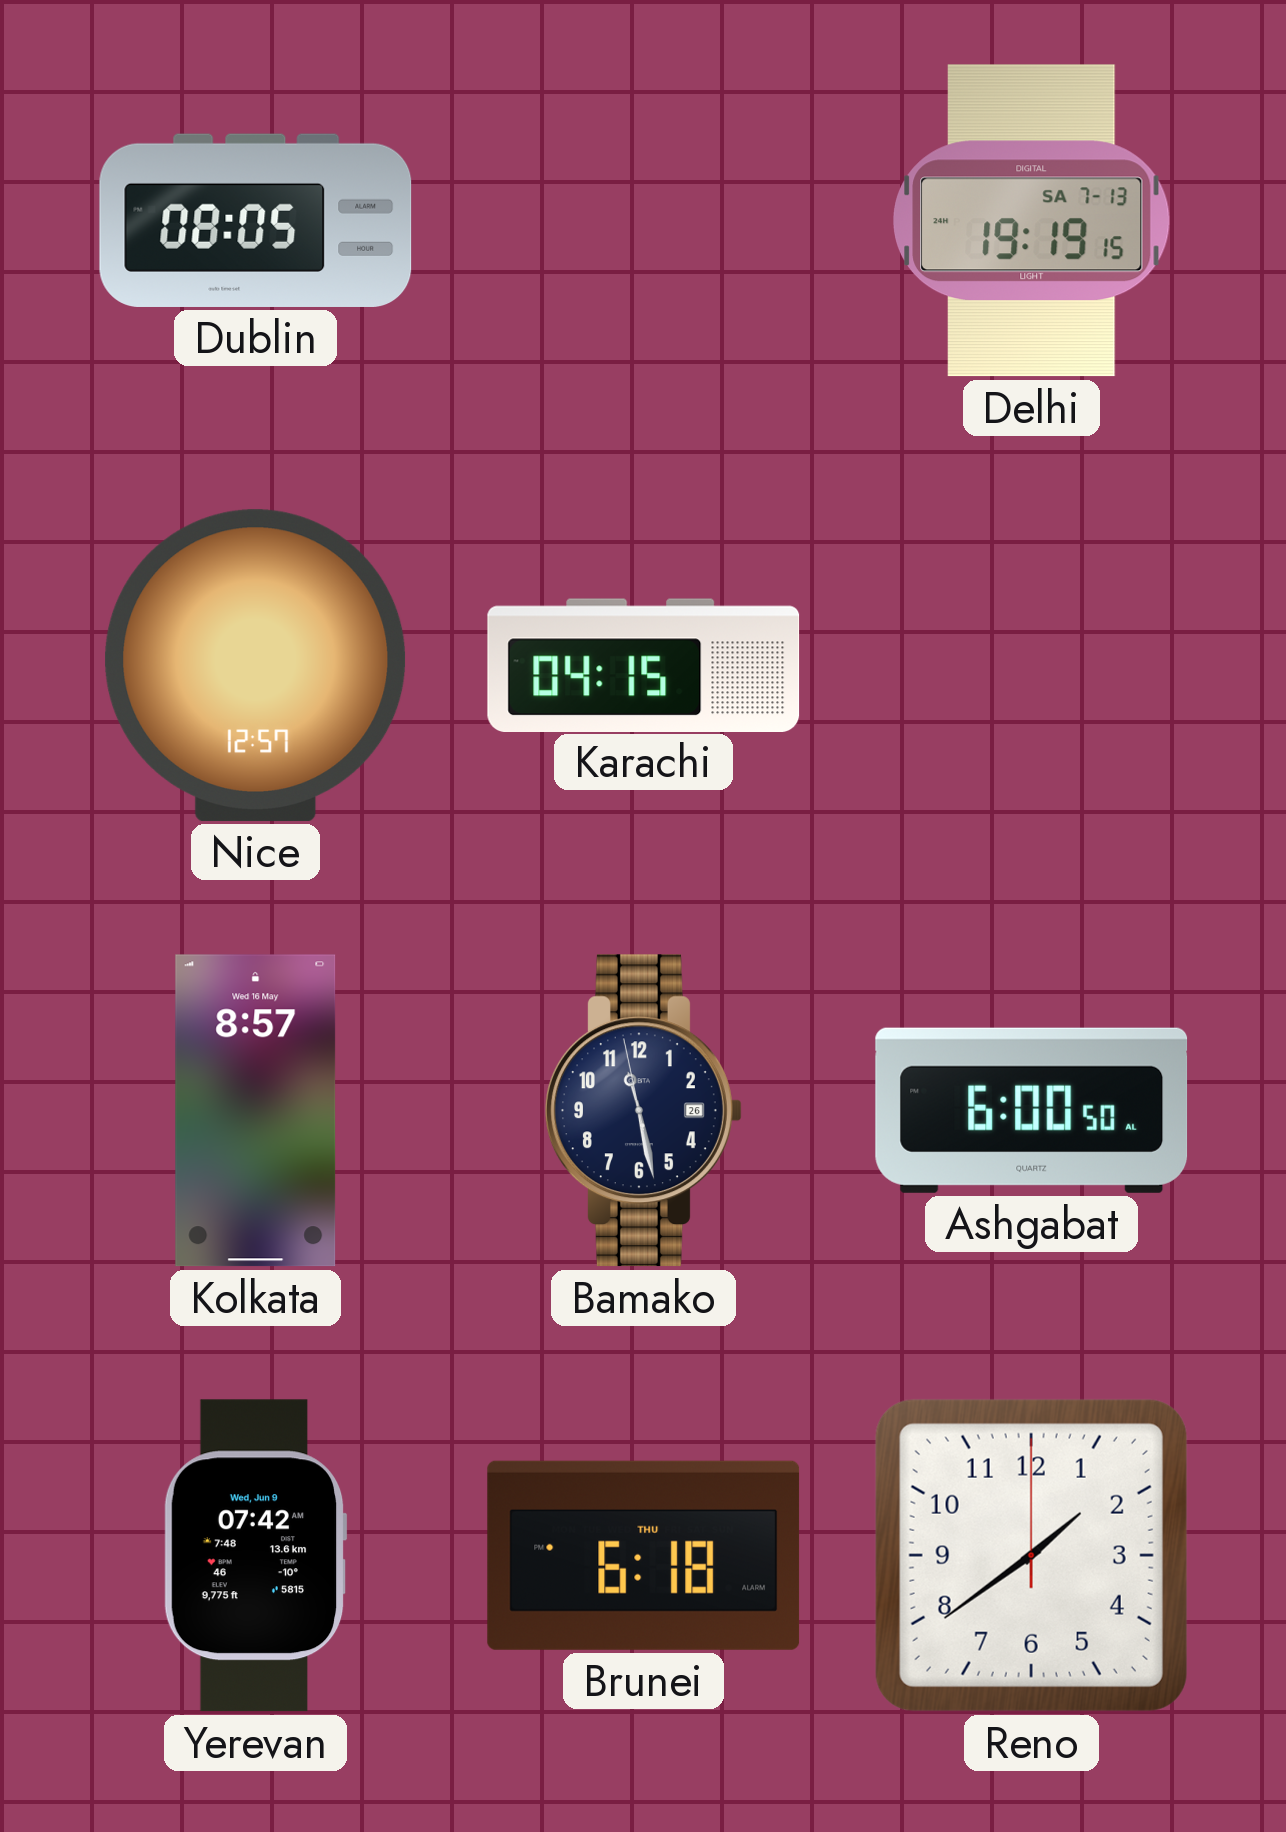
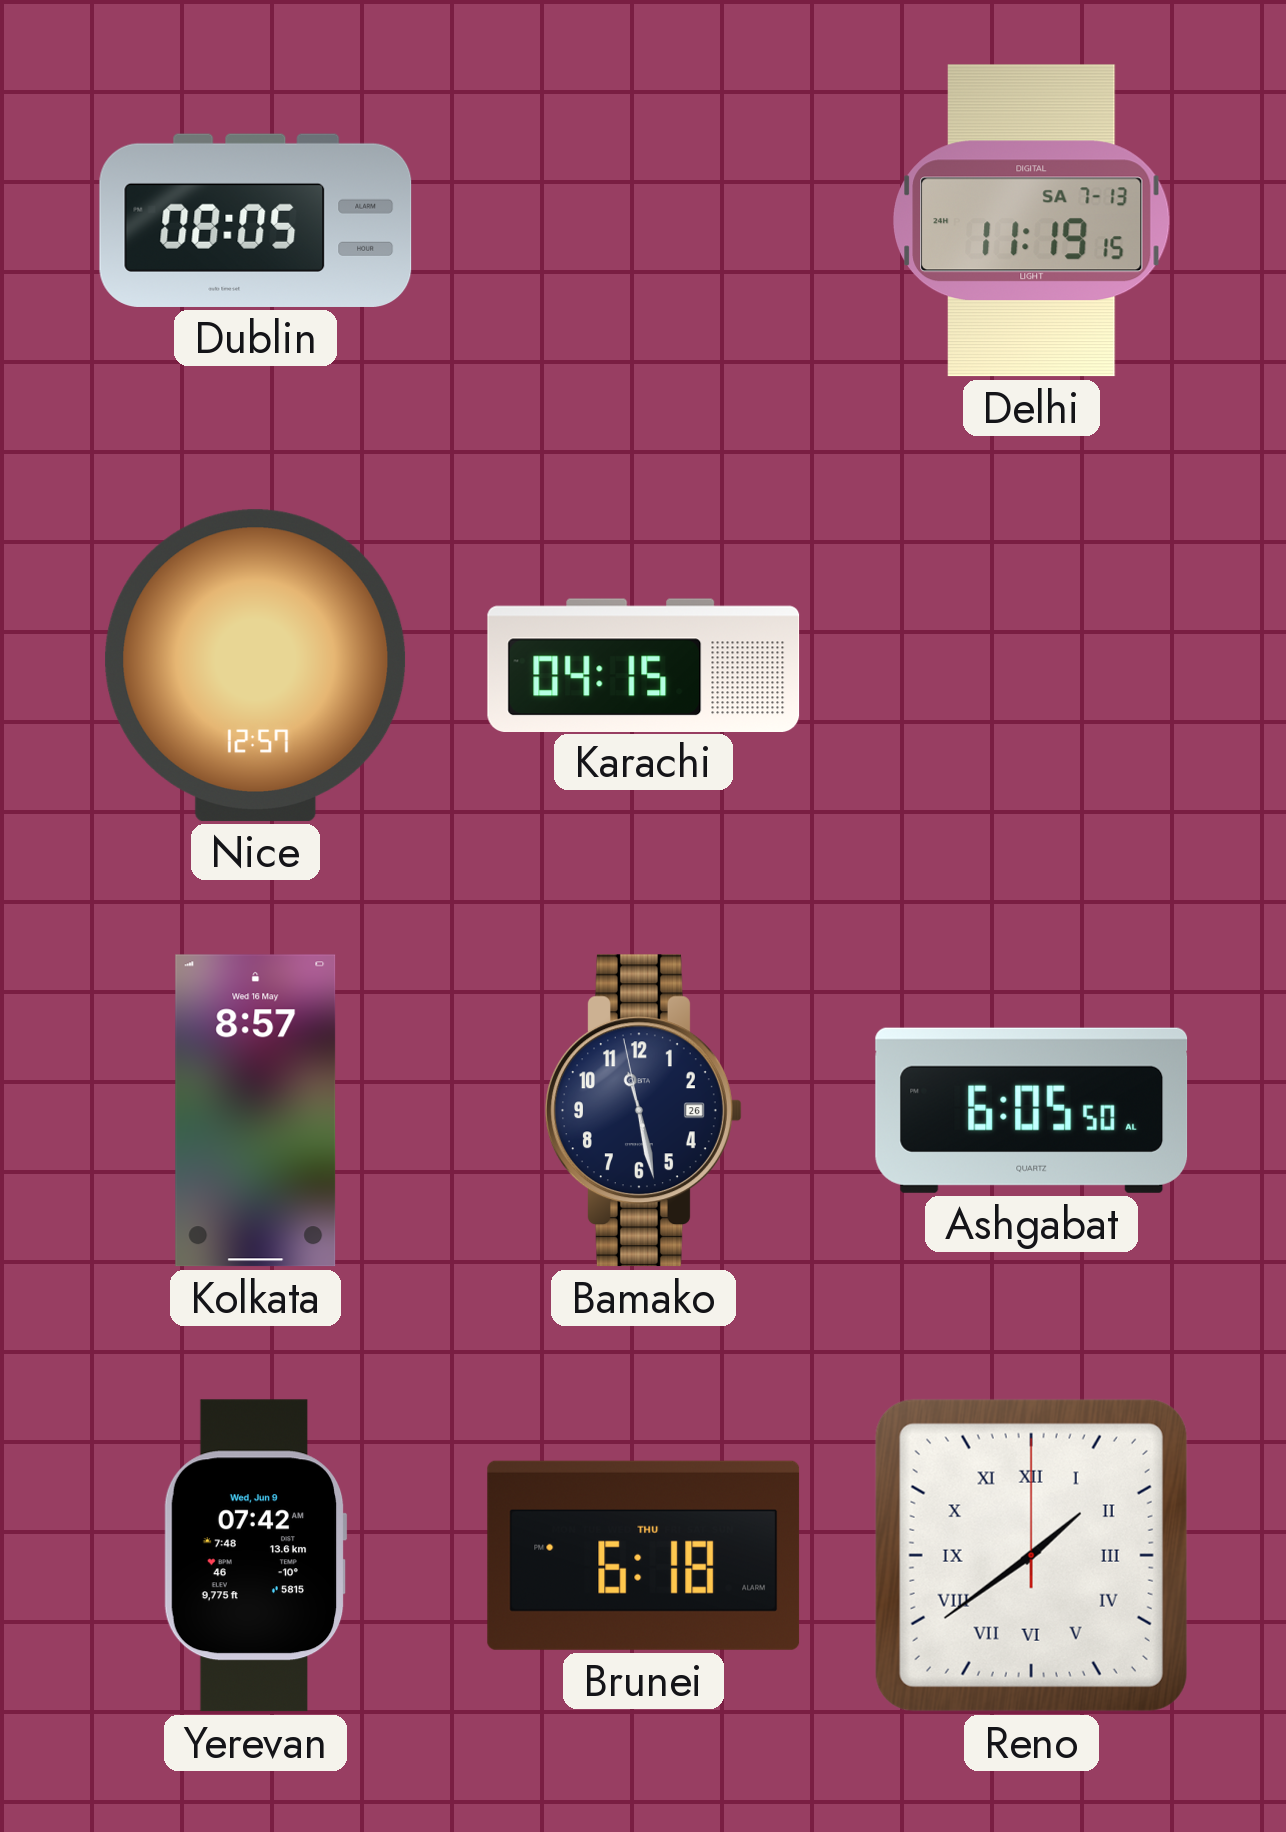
Delhi: 19:19 -> 11:19
Ashgabat: 6:00 -> 6:05
Reno numerals: Arabic -> Roman
